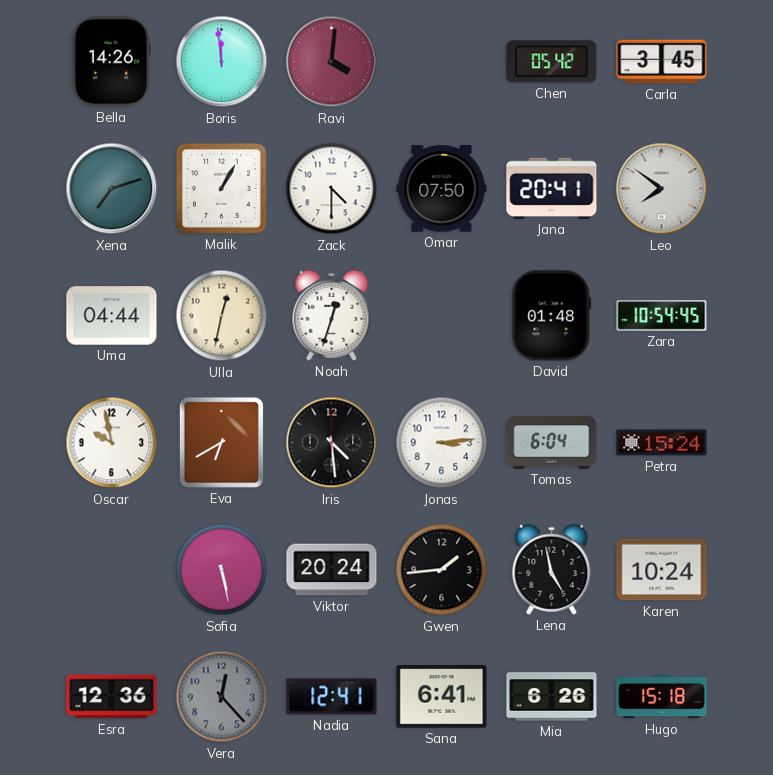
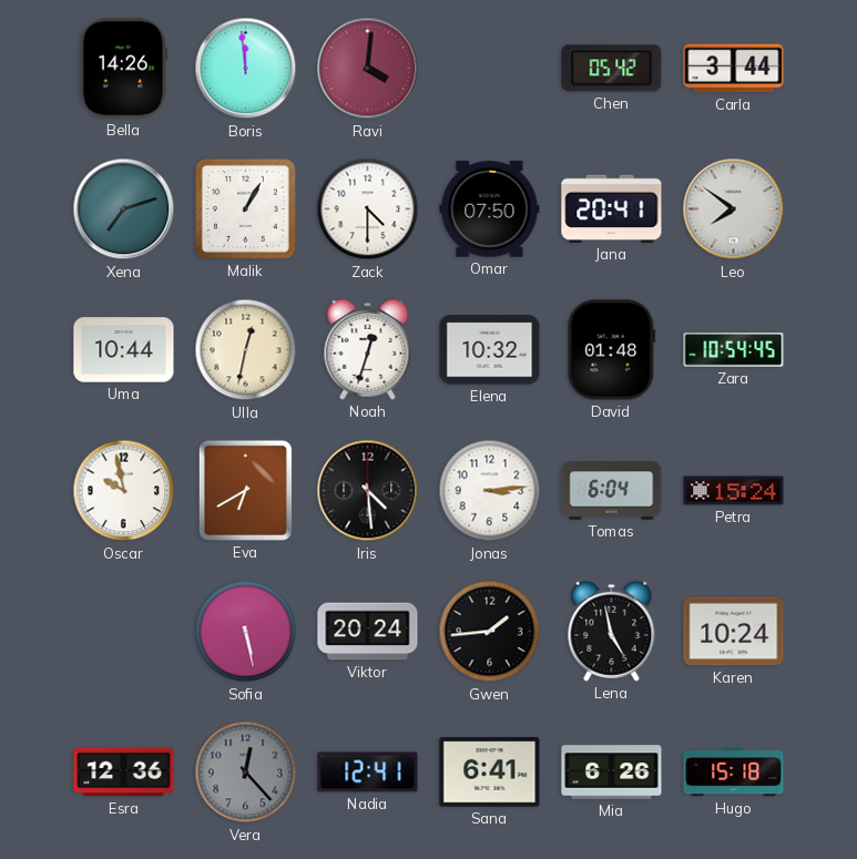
Carla: 3:45 -> 3:44
Uma: 04:44 -> 10:44
Elena: none -> 10:32
